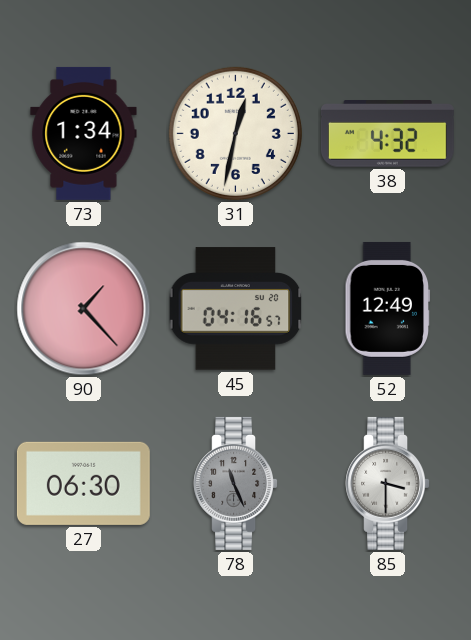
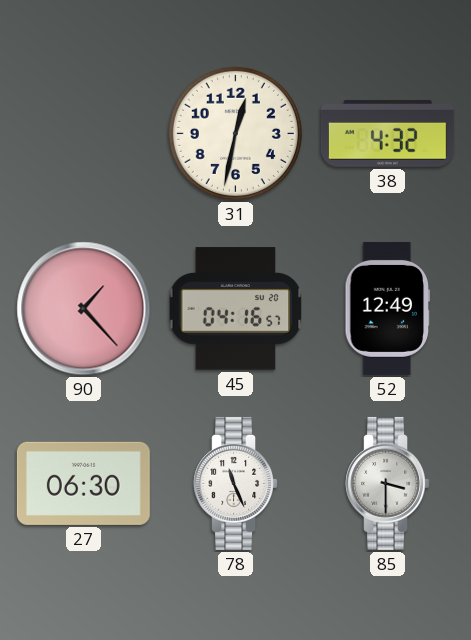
73: 1:34 -> none
78 dial: grey -> white
